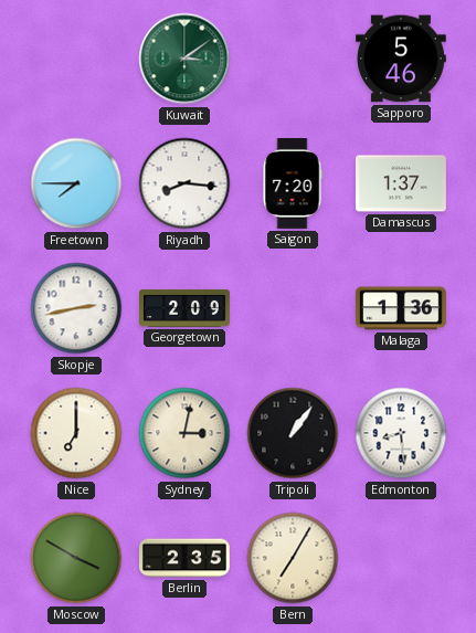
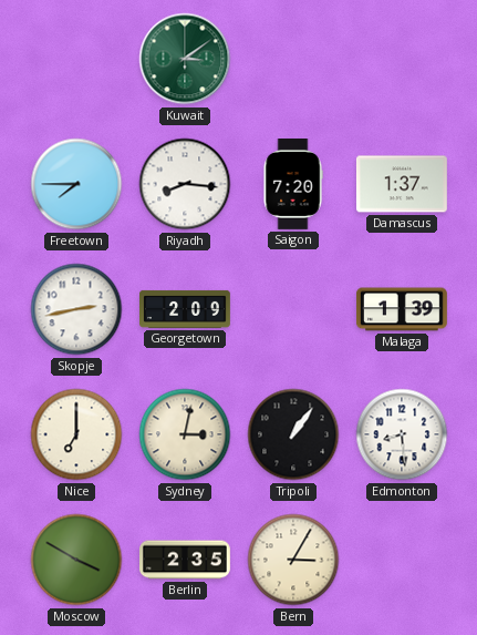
Sapporo: 5:46 -> none
Malaga: 1:36 -> 1:39
Bern: 7:05 -> 3:05
